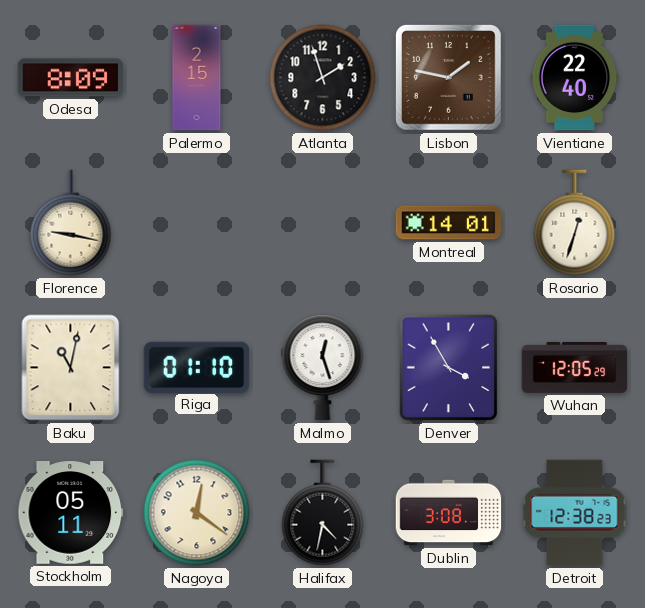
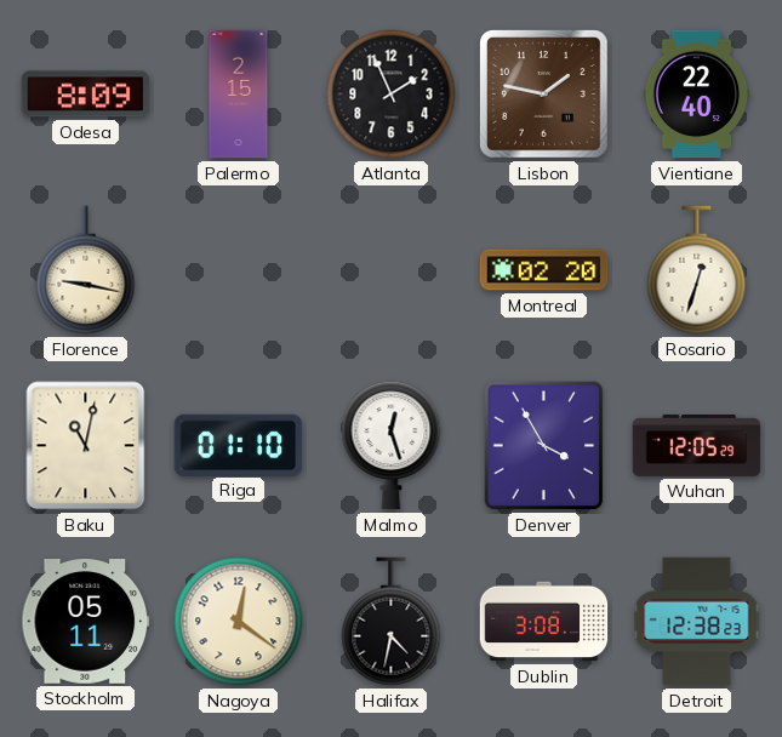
Atlanta: 1:57 -> 1:56
Montreal: 14:01 -> 02:20
